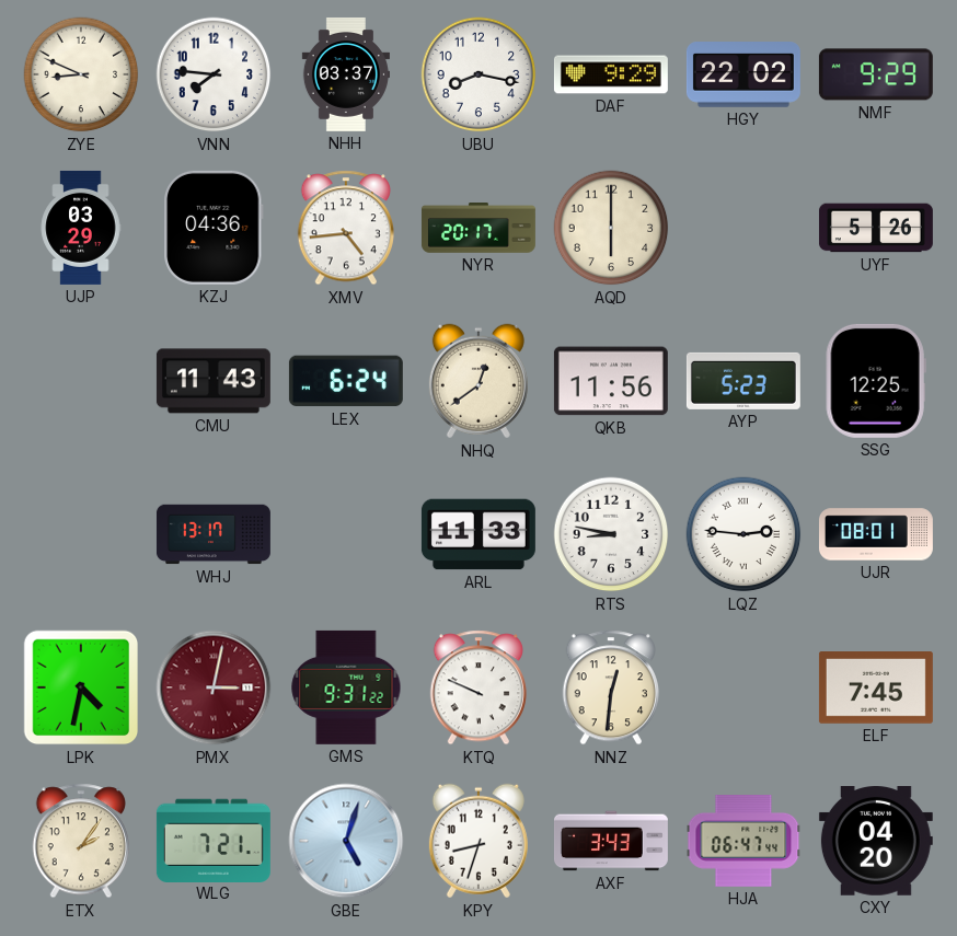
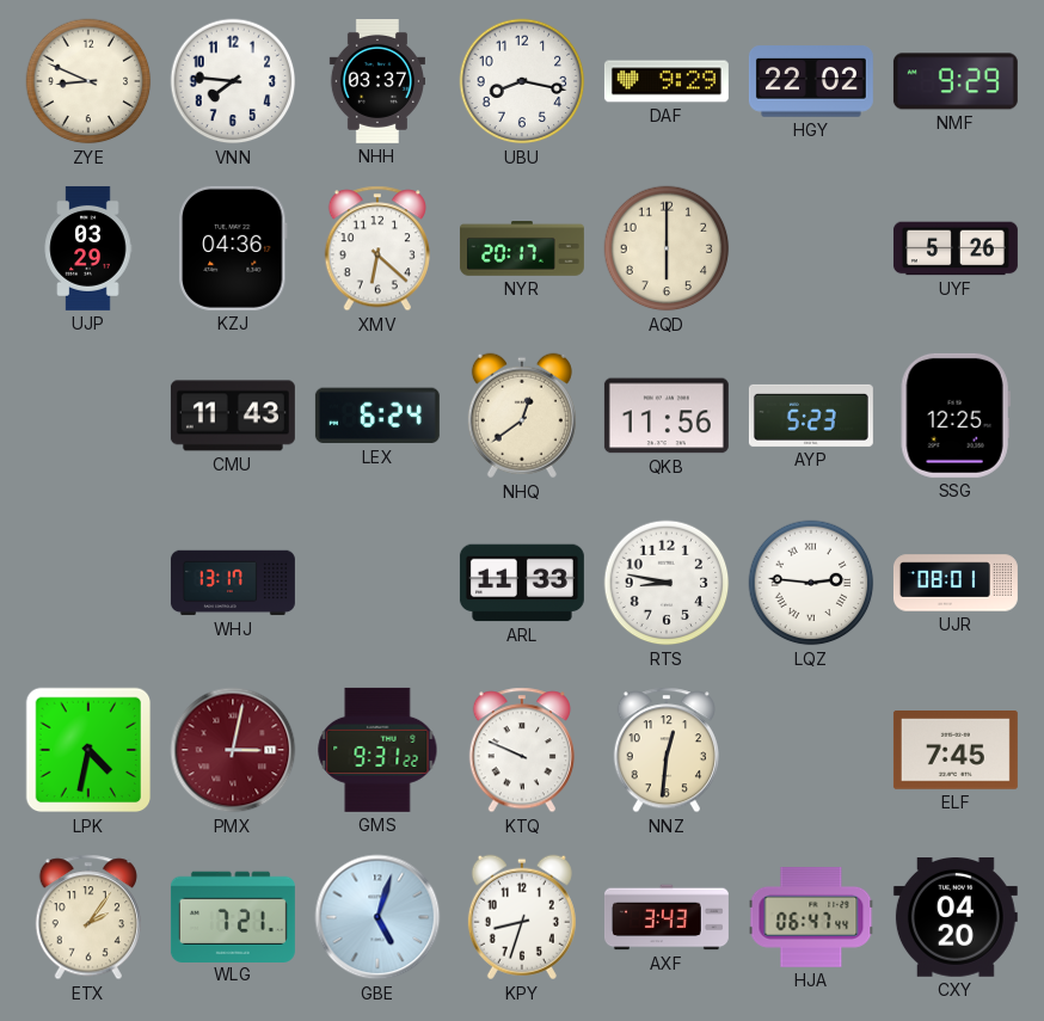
XMV: 4:44 -> 6:22
